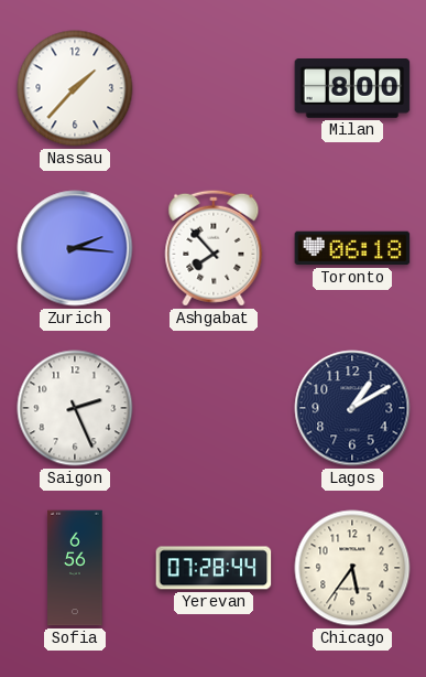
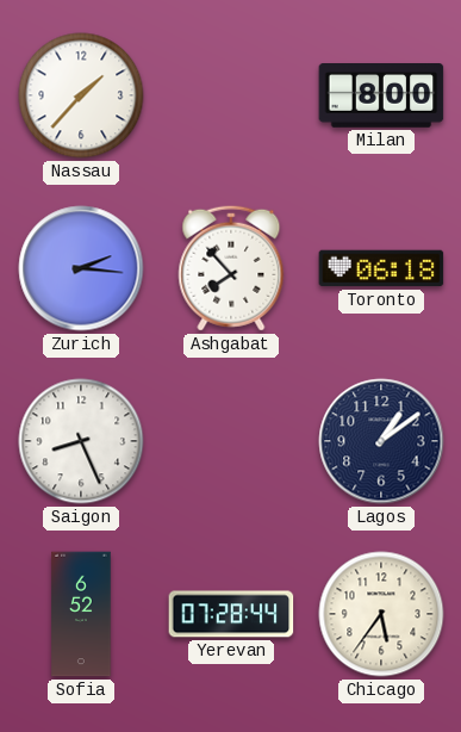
Saigon: 2:26 -> 8:26
Lagos: 1:10 -> 1:09
Sofia: 6:56 -> 6:52
